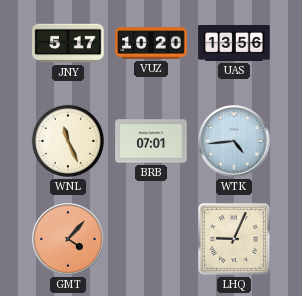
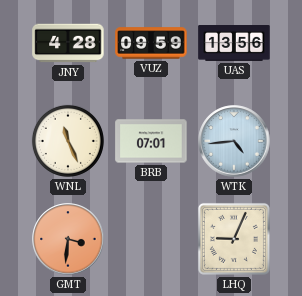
JNY: 5:17 -> 4:28
VUZ: 10:20 -> 09:59
GMT: 4:07 -> 3:31
